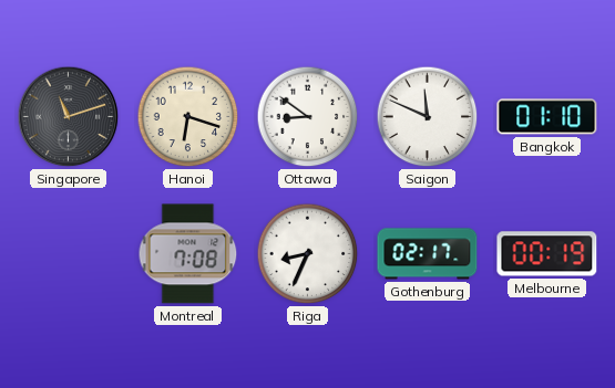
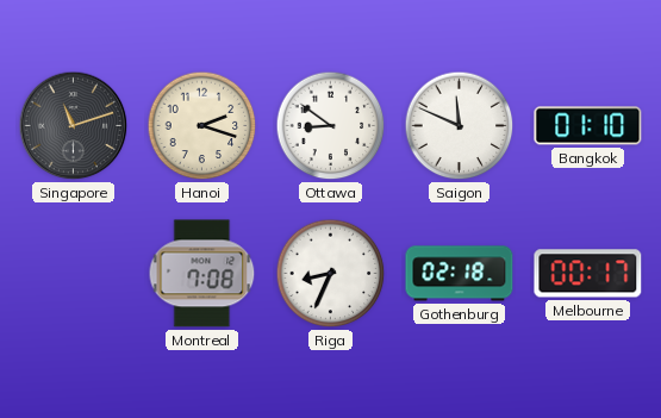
Hanoi: 6:18 -> 2:18
Gothenburg: 02:17 -> 02:18
Melbourne: 00:19 -> 00:17
